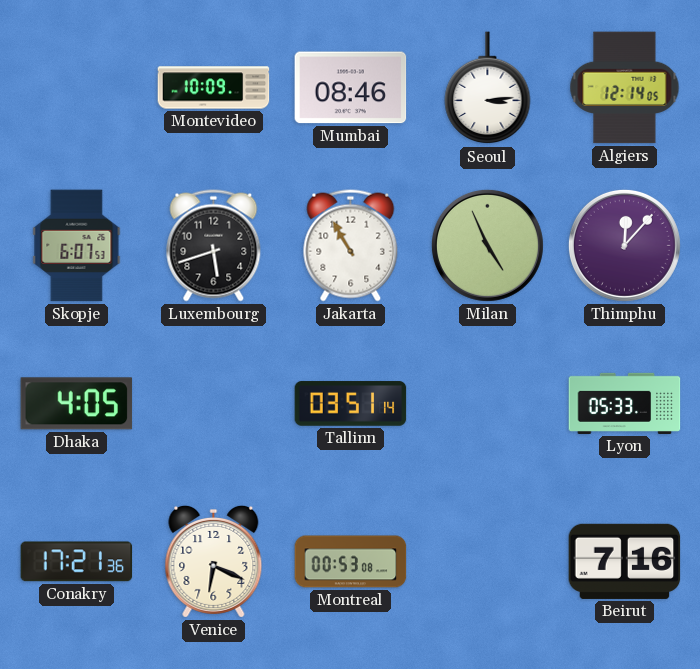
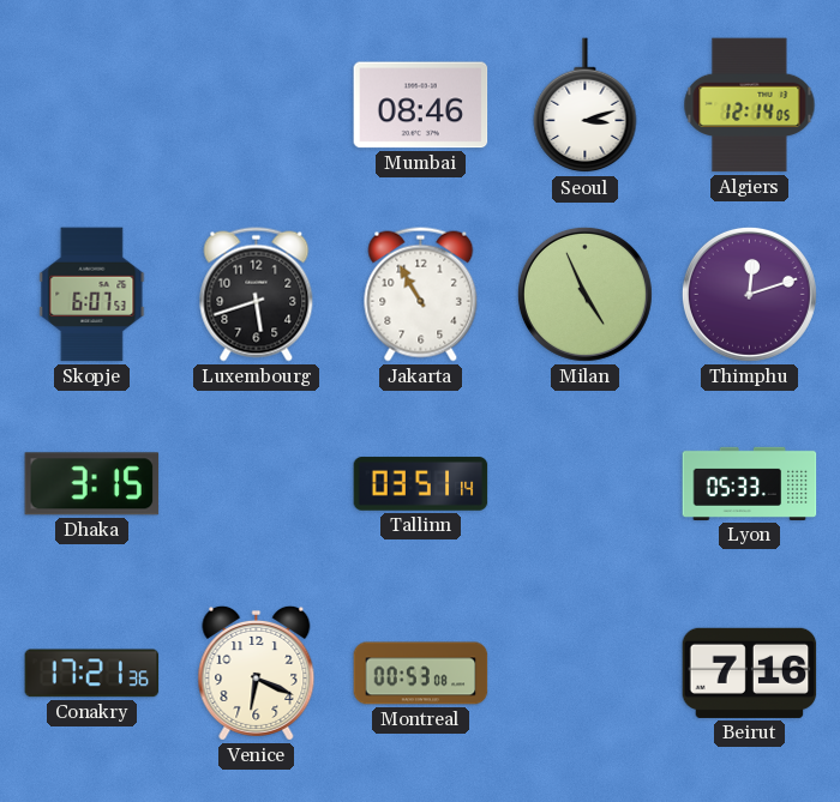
Montevideo: 10:09 -> none
Seoul: 3:14 -> 3:12
Thimphu: 12:07 -> 12:12
Dhaka: 4:05 -> 3:15
